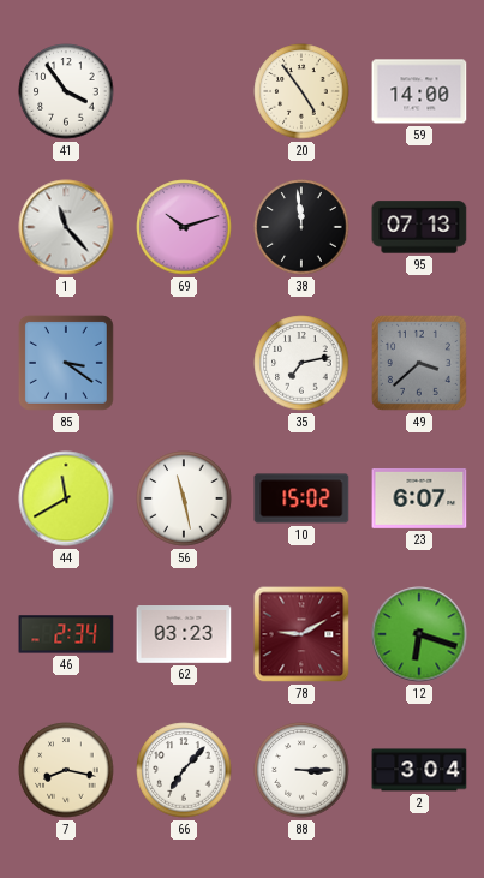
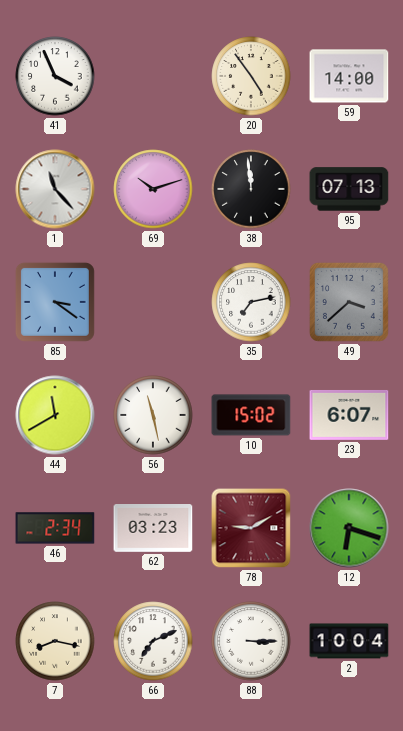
41: 3:54 -> 3:56
66: 7:07 -> 7:11
2: 3:04 -> 10:04
